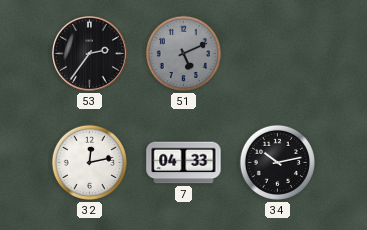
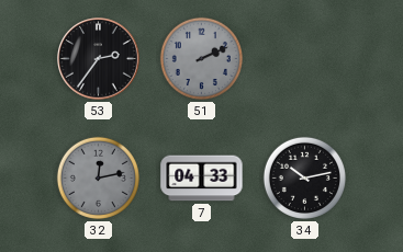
51: 5:11 -> 2:11
32 dial: white -> grey
